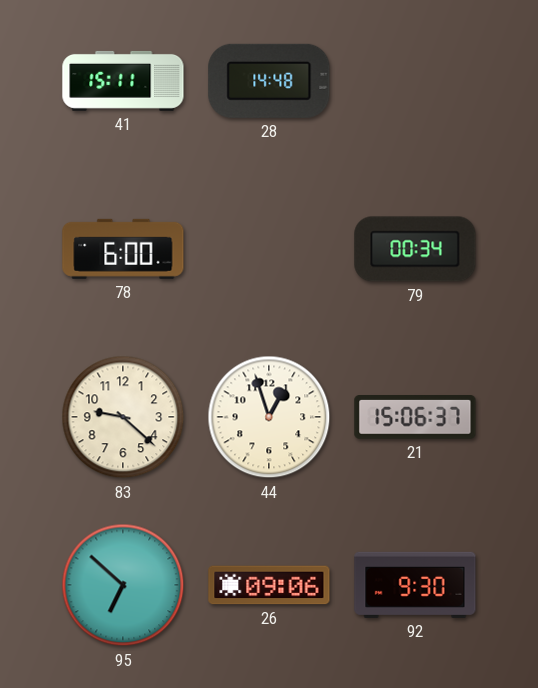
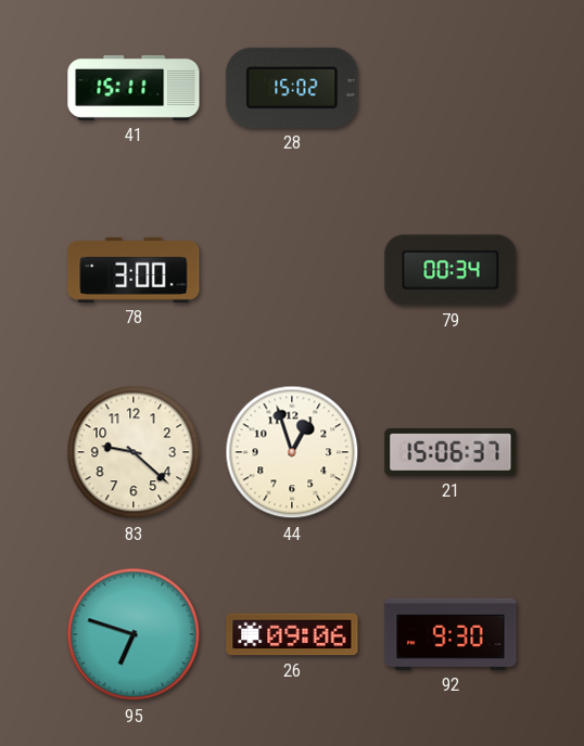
28: 14:48 -> 15:02
78: 6:00 -> 3:00
95: 6:52 -> 6:48
